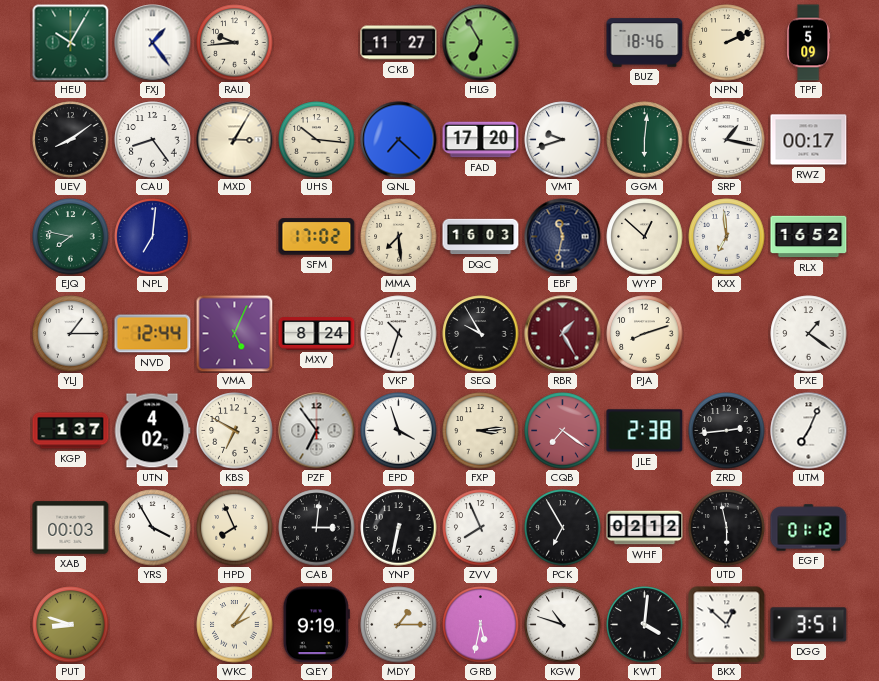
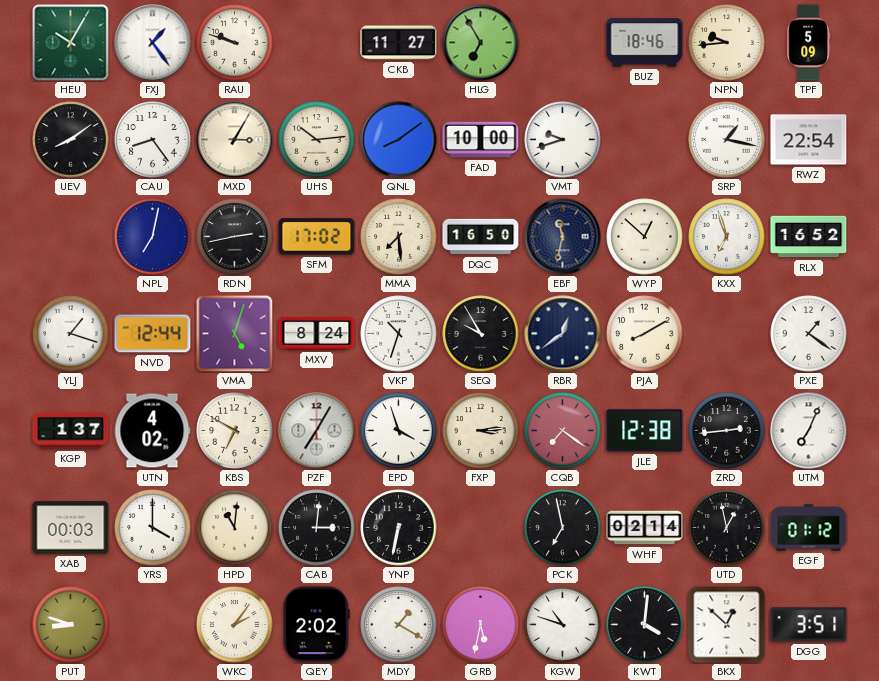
RAU: 9:44 -> 9:48
NPN: 2:11 -> 9:44
UHS: 10:16 -> 10:14
QNL: 7:22 -> 8:09
FAD: 17:20 -> 10:00
GGM: 6:01 -> none
RWZ: 00:17 -> 22:54
EJQ: 7:47 -> none
NPL: 7:01 -> 7:02
RDN: none -> 2:43
DQC: 16:03 -> 16:50
KXX: 6:59 -> 6:57
YLJ: 1:15 -> 1:18
VMA: 5:04 -> 5:03
RBR: 1:25 -> 12:39
RBR dial: burgundy -> navy
PJA: 8:12 -> 8:10
PZF: 6:54 -> 7:05
JLE: 2:38 -> 12:38
YRS: 3:55 -> 4:00
HPD: 7:56 -> 11:01
ZVV: 7:56 -> none
PCK: 6:55 -> 6:58
WHF: 02:12 -> 02:14
UTD: 5:58 -> 12:58
QEY: 9:19 -> 2:02
MDY: 1:15 -> 1:20
